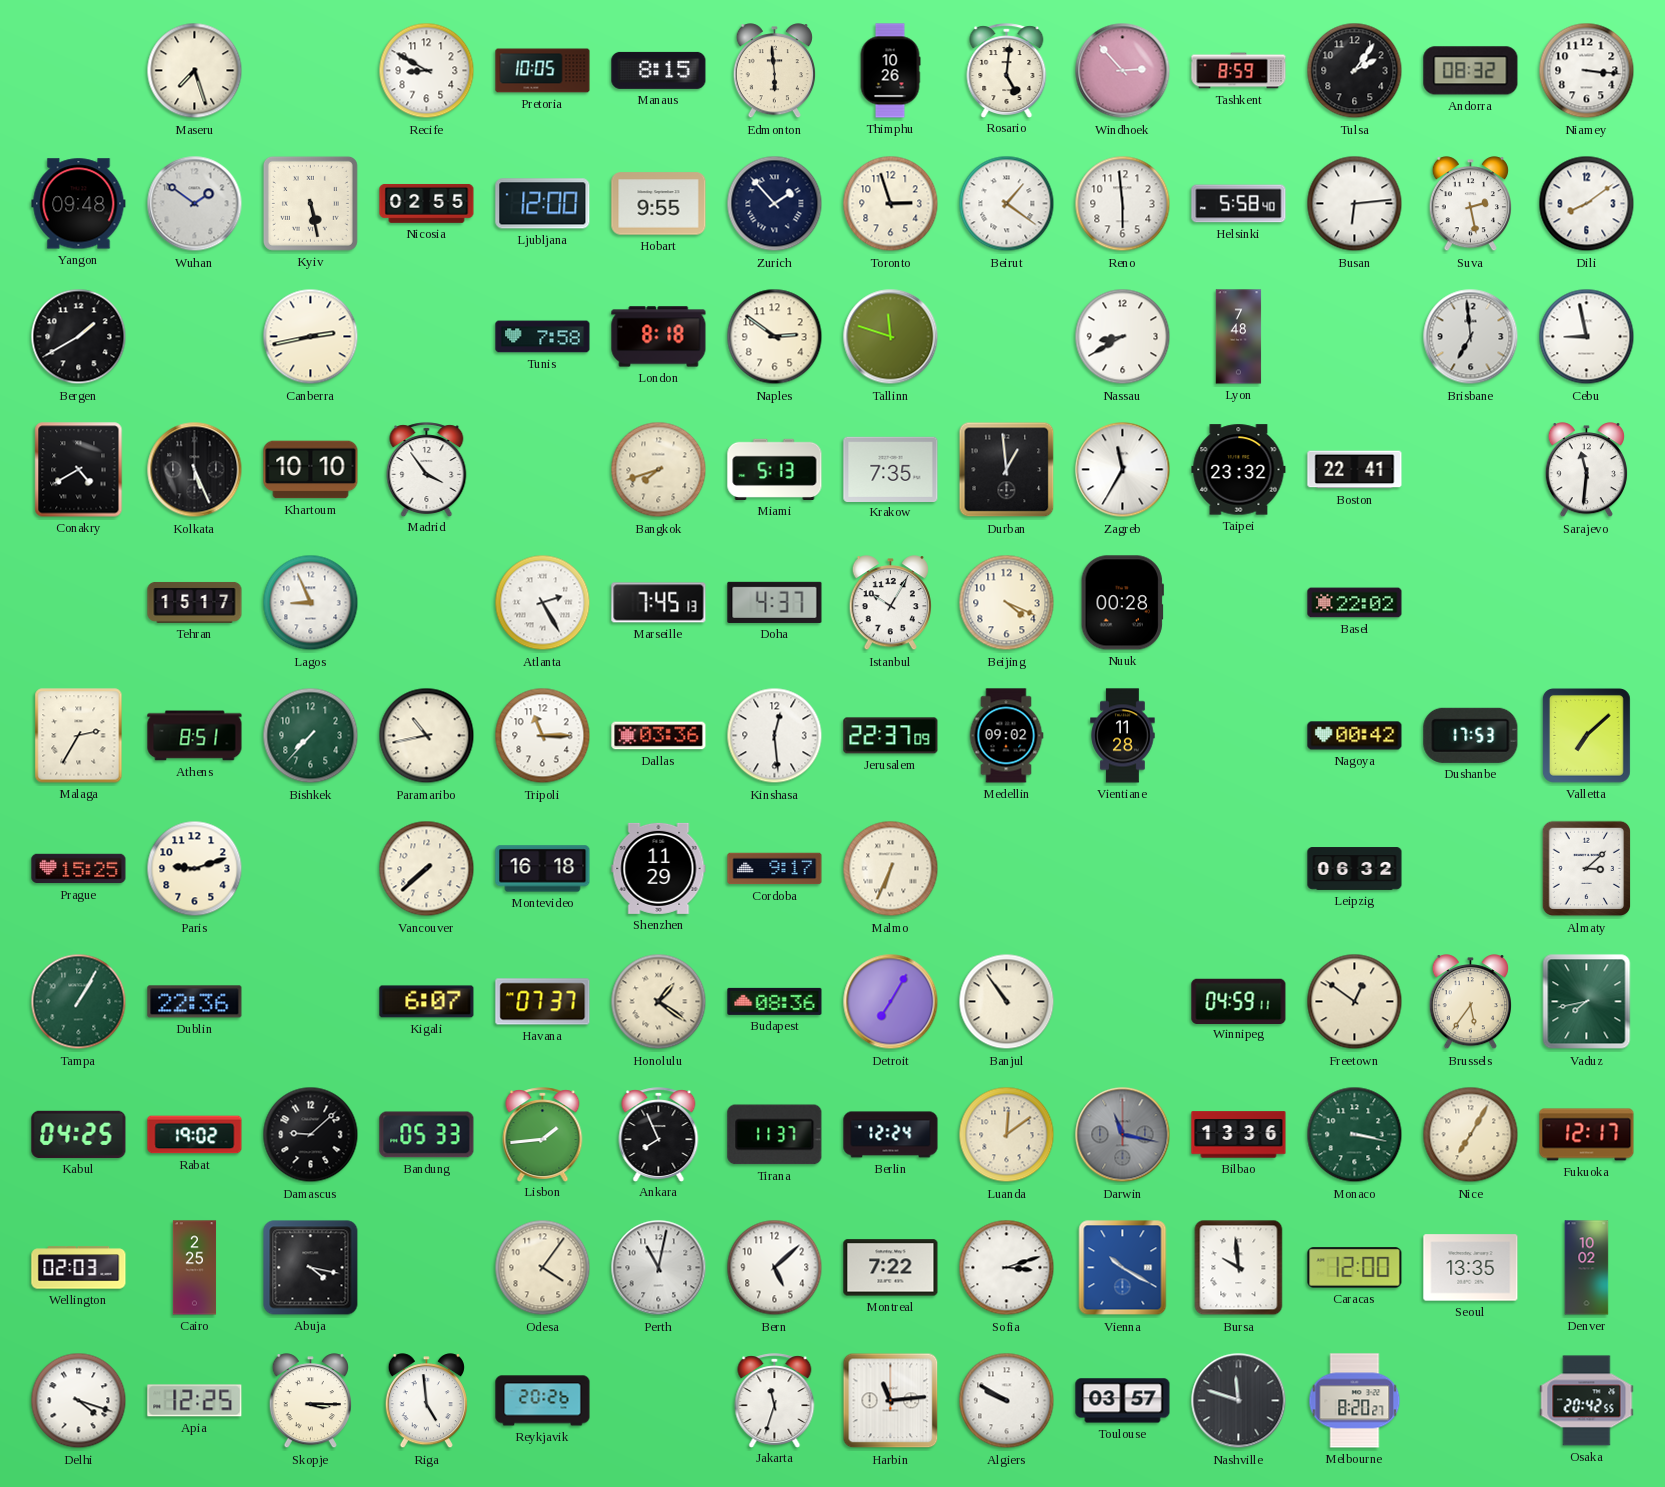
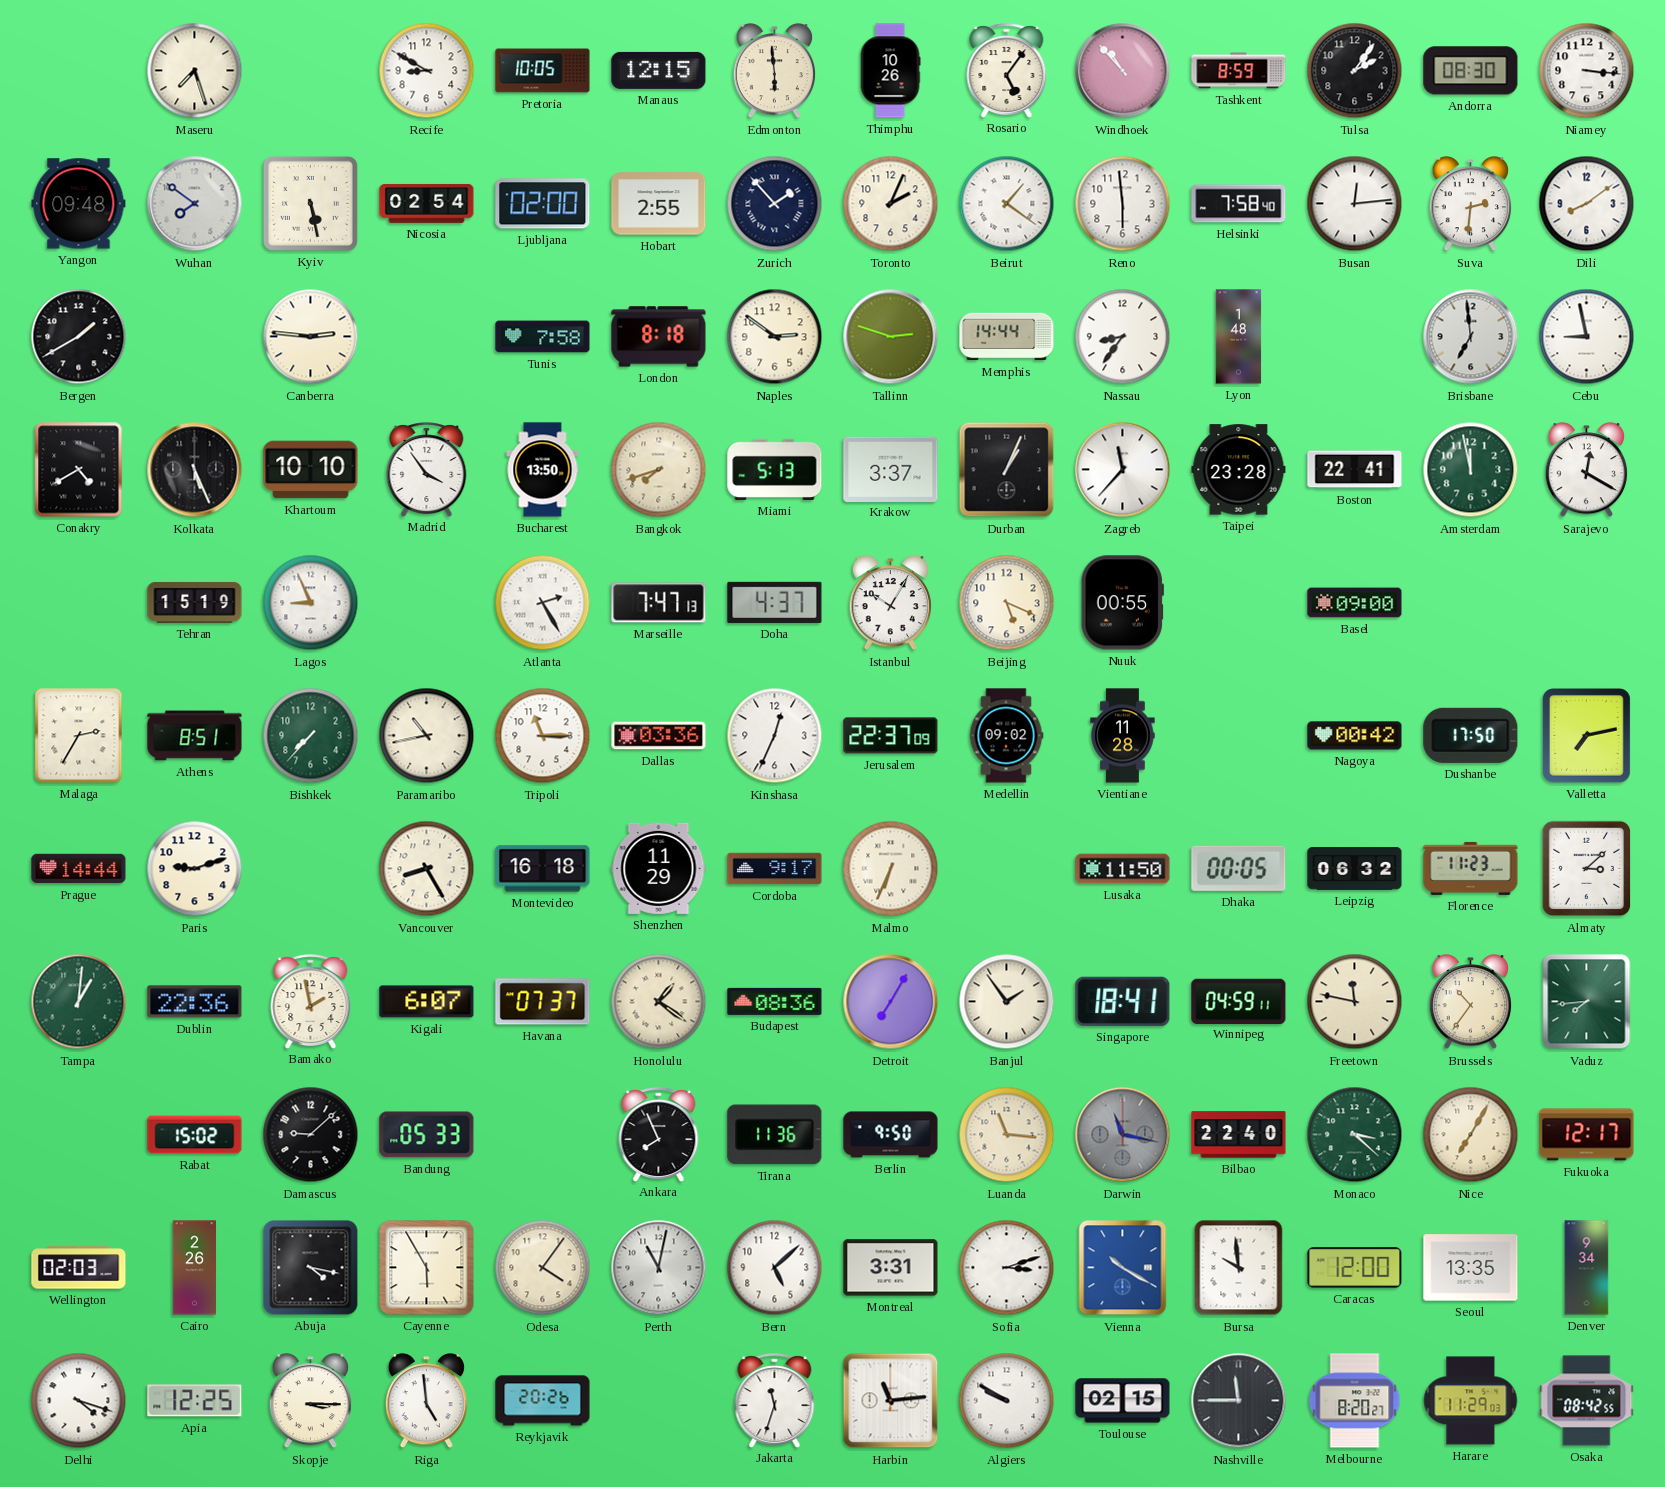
Manaus: 8:15 -> 12:15
Rosario: 5:01 -> 5:06
Windhoek: 2:53 -> 10:53
Andorra: 08:32 -> 08:30
Wuhan: 1:51 -> 7:51
Nicosia: 02:55 -> 02:54
Ljubljana: 12:00 -> 02:00
Hobart: 9:55 -> 2:55
Toronto: 2:57 -> 2:04
Helsinki: 5:58 -> 7:58
Busan: 6:14 -> 12:14
Suva: 2:28 -> 2:31
Canberra: 2:43 -> 2:46
Tallinn: 11:48 -> 2:48
Memphis: none -> 14:44
Nassau: 8:40 -> 8:36
Lyon: 7:48 -> 1:48
Bucharest: none -> 13:50
Krakow: 7:35 -> 3:37
Durban: 12:59 -> 1:04
Zagreb: 11:35 -> 11:37
Taipei: 23:32 -> 23:28
Amsterdam: none -> 11:58
Sarajevo: 11:31 -> 12:20
Tehran: 15:17 -> 15:19
Marseille: 7:45 -> 7:47
Beijing: 4:19 -> 5:19
Nuuk: 00:28 -> 00:55
Basel: 22:02 -> 09:00
Kinshasa: 12:29 -> 12:34
Dushanbe: 17:53 -> 17:50
Valletta: 7:08 -> 7:13
Prague: 15:25 -> 14:44
Vancouver: 7:38 -> 8:25
Lusaka: none -> 11:50
Dhaka: none -> 00:05
Florence: none -> 11:23
Tampa: 1:05 -> 1:01
Bamako: none -> 1:58
Banjul: 10:54 -> 1:54
Singapore: none -> 18:41
Freetown: 12:51 -> 11:47
Brussels: 5:36 -> 10:36
Vaduz: 7:43 -> 7:44
Kabul: 04:25 -> none
Rabat: 19:02 -> 15:02
Lisbon: 1:44 -> none
Tirana: 11:37 -> 11:36
Berlin: 12:24 -> 9:50
Luanda: 12:09 -> 11:16
Bilbao: 13:36 -> 22:40
Monaco: 3:17 -> 3:22
Cairo: 2:25 -> 2:26
Cayenne: none -> 5:55
Montreal: 7:22 -> 3:31
Denver: 10:02 -> 9:34
Toulouse: 03:57 -> 02:15
Nashville: 11:48 -> 11:45
Harare: none -> 11:29
Osaka: 20:42 -> 08:42
